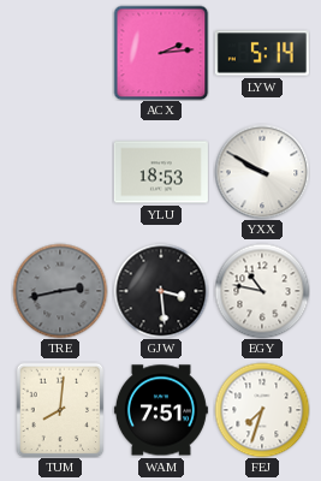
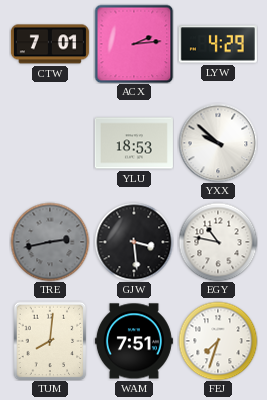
CTW: none -> 7:01
LYW: 5:14 -> 4:29
YXX: 9:50 -> 9:52
